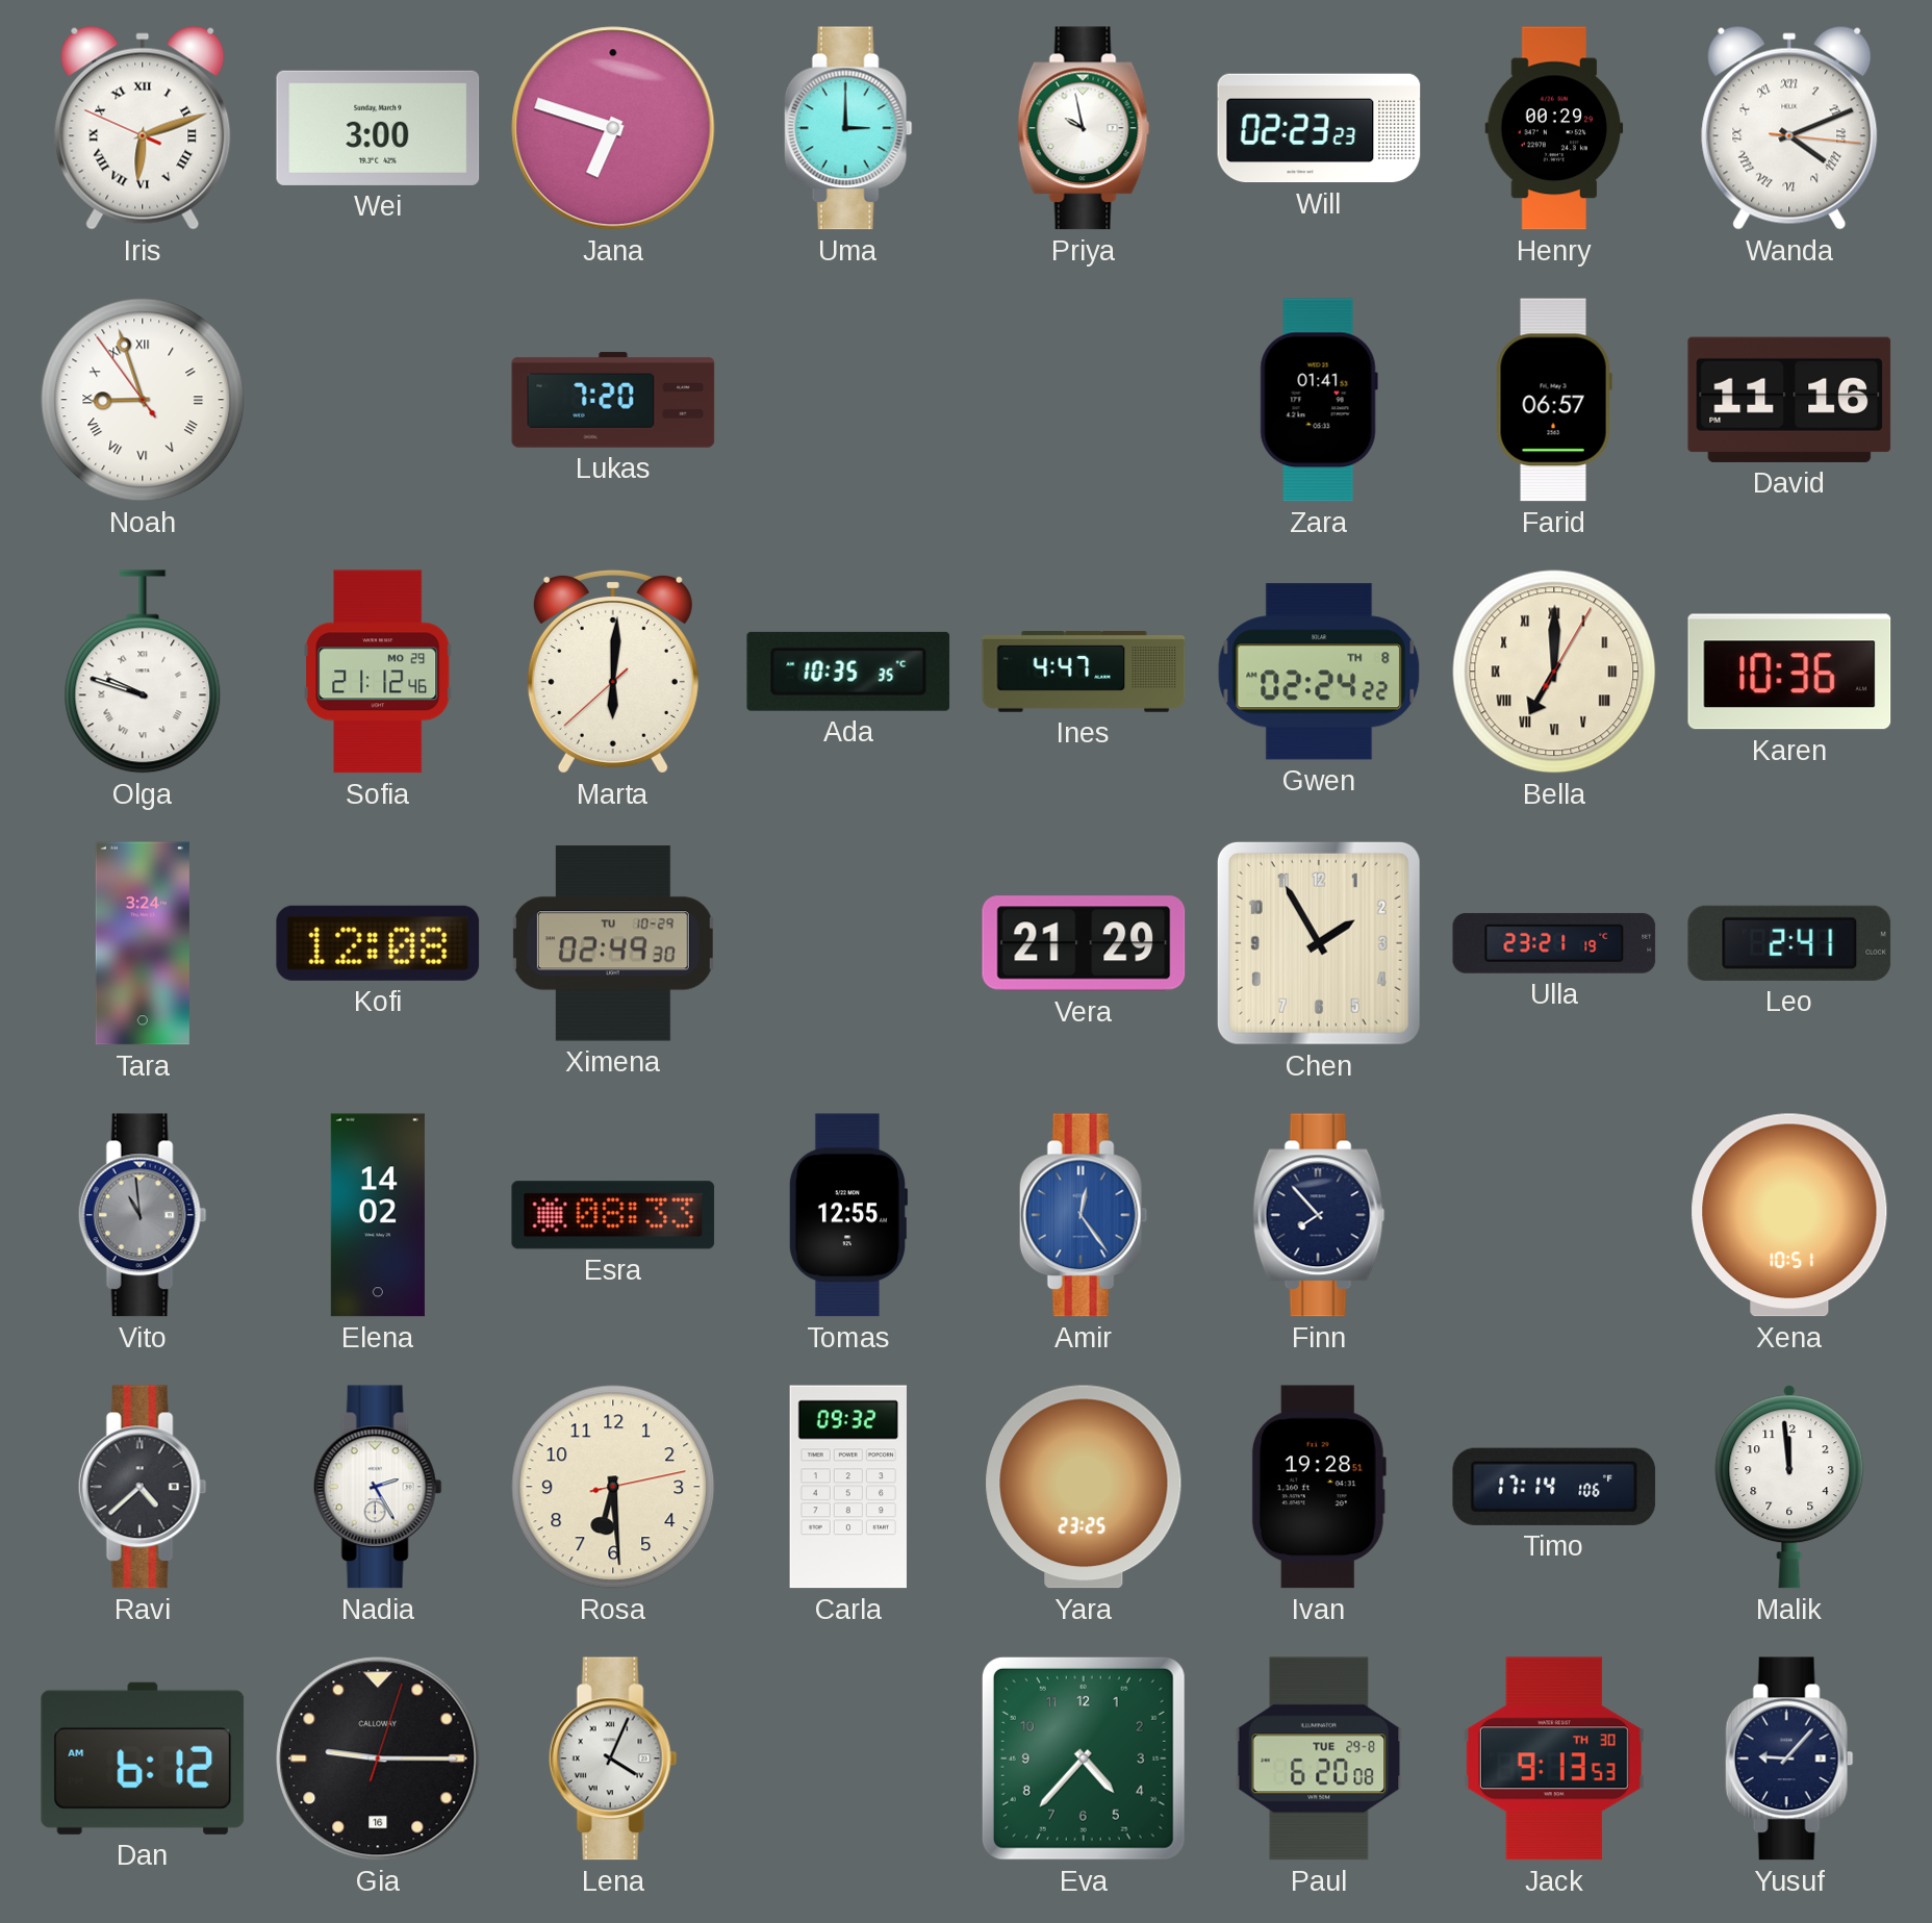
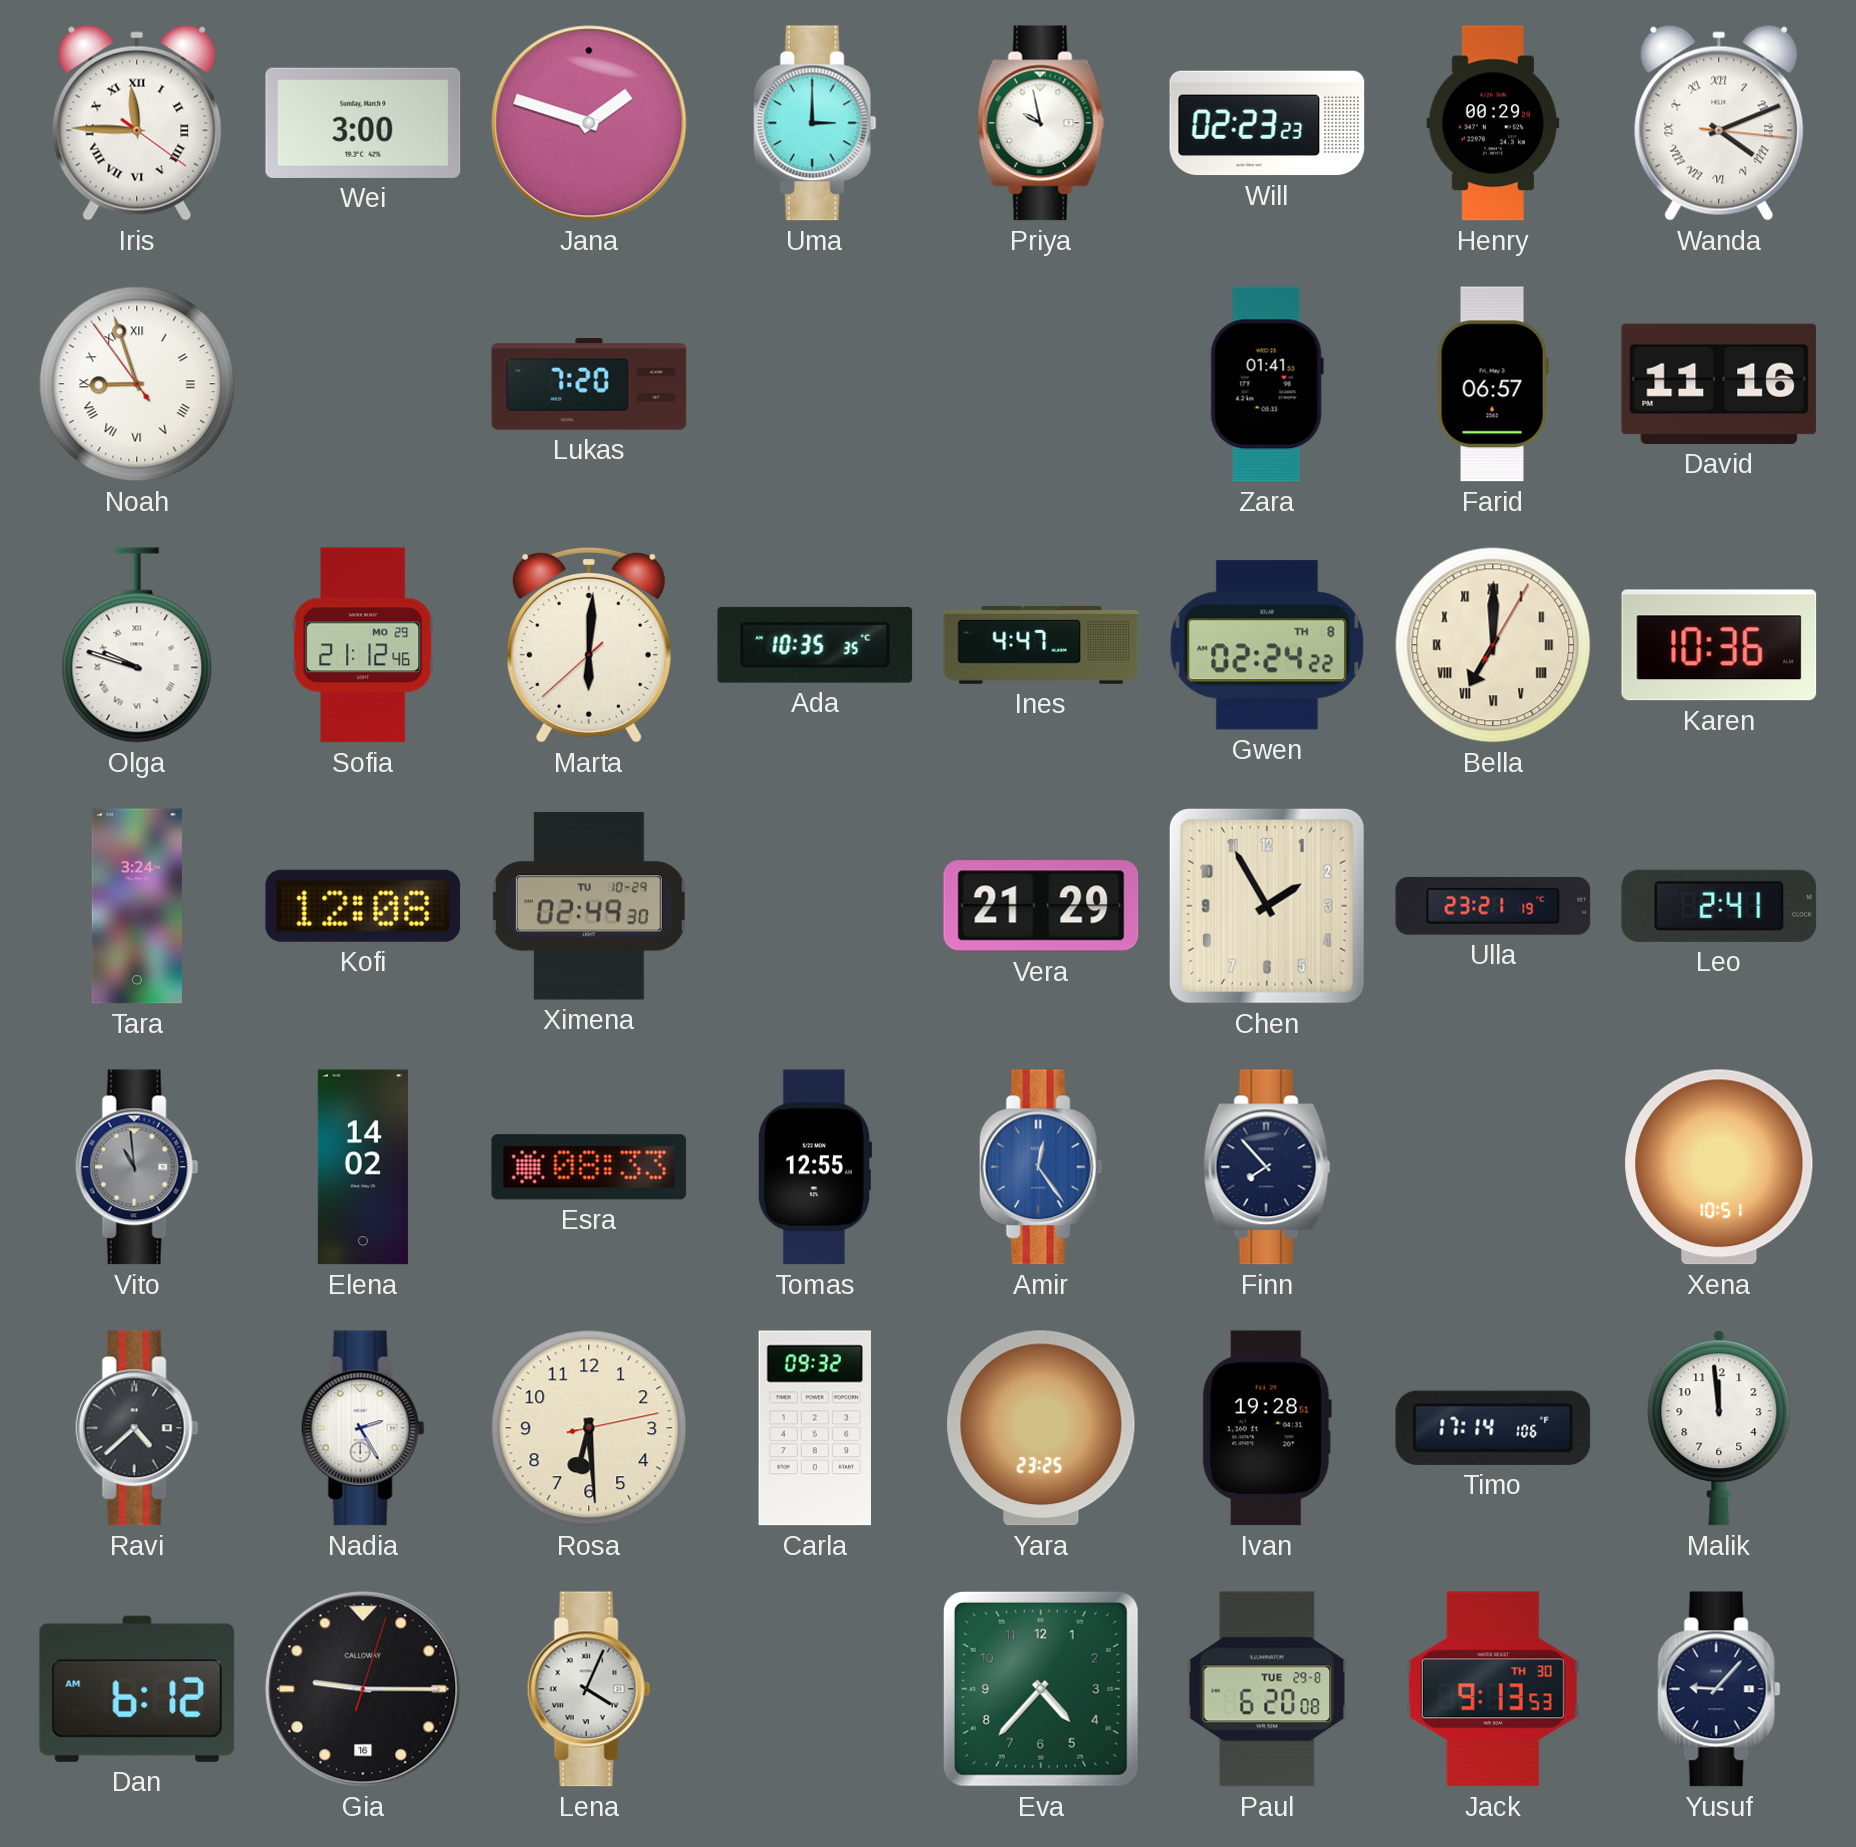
Iris: 6:11 -> 11:45
Jana: 6:48 -> 1:48
